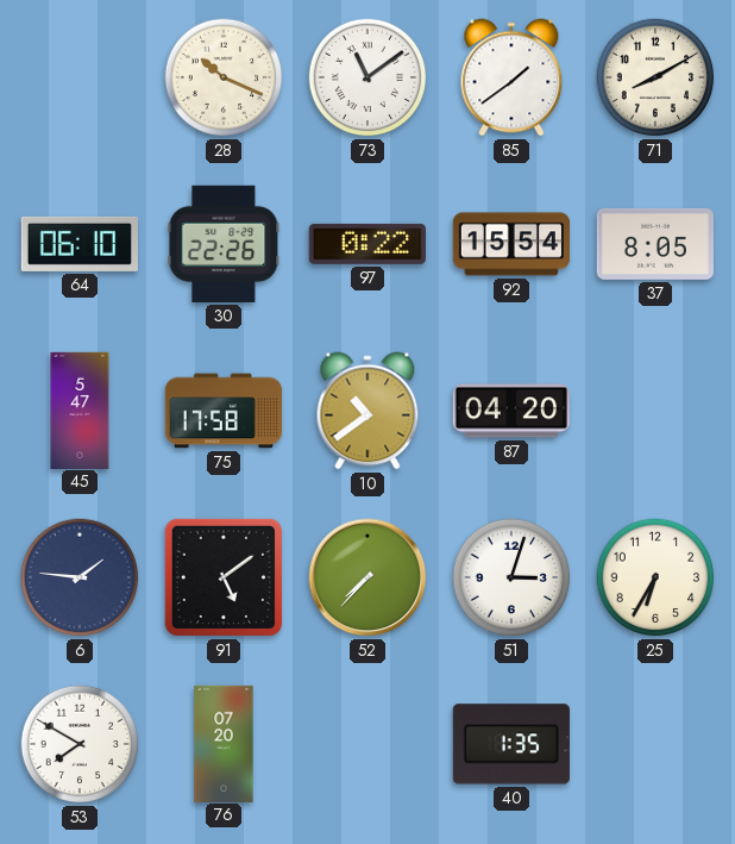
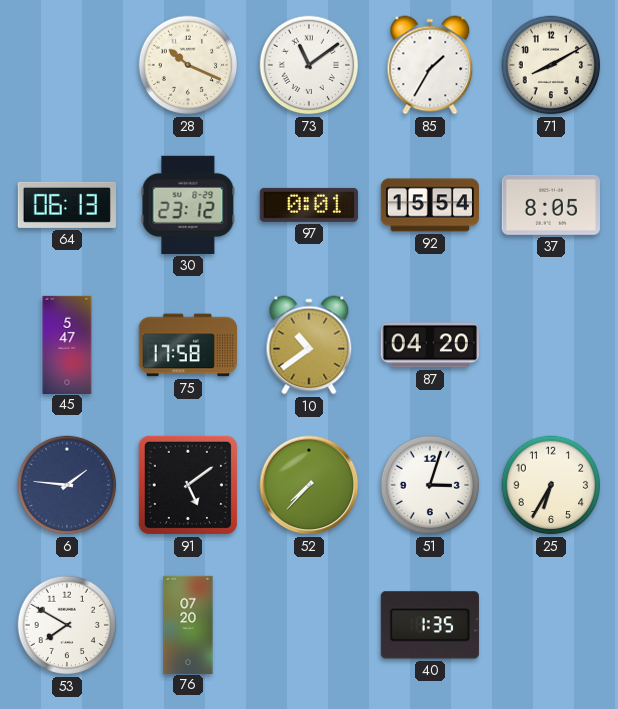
85: 1:39 -> 1:35
64: 06:10 -> 06:13
30: 22:26 -> 23:12
97: 0:22 -> 0:01
